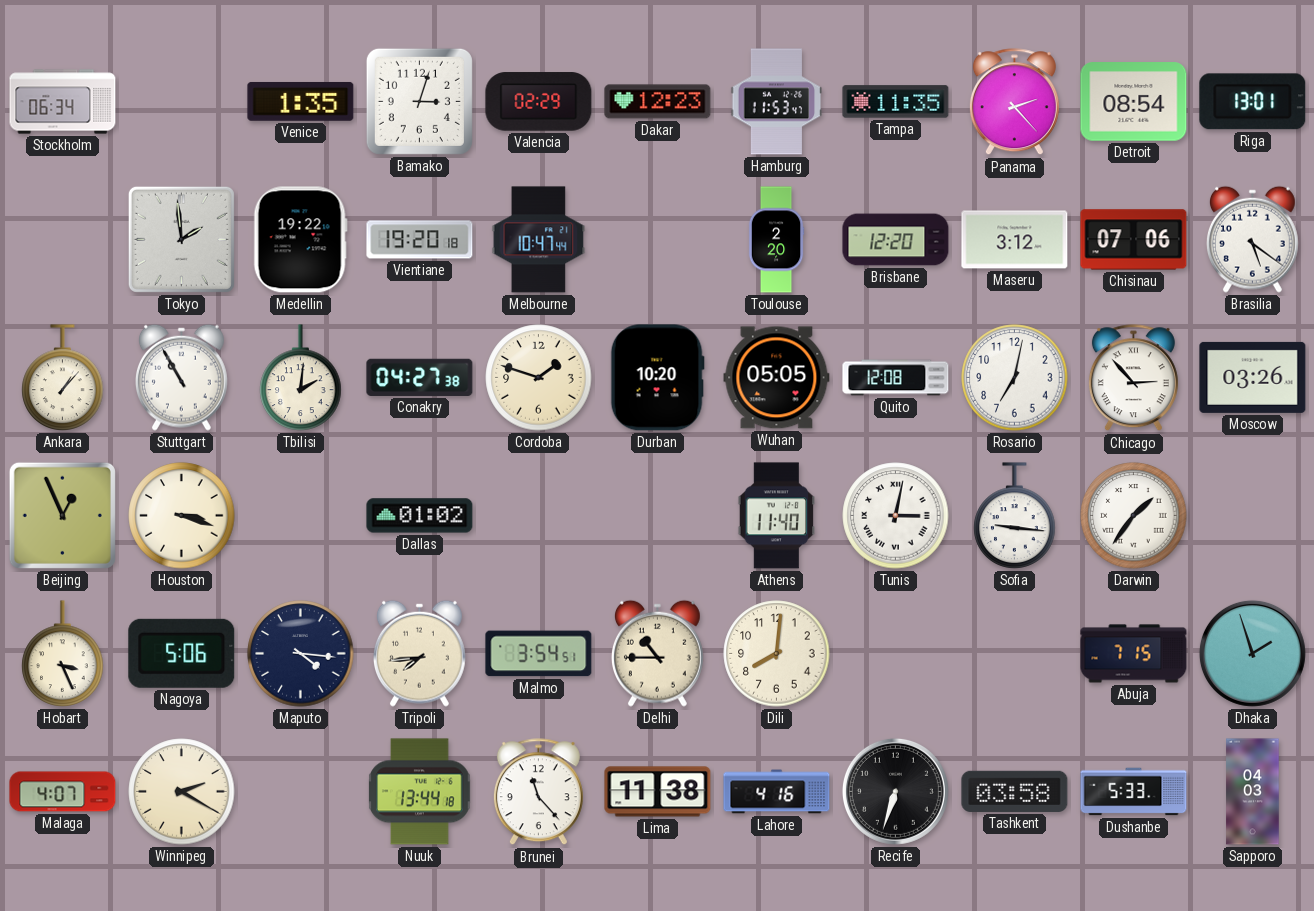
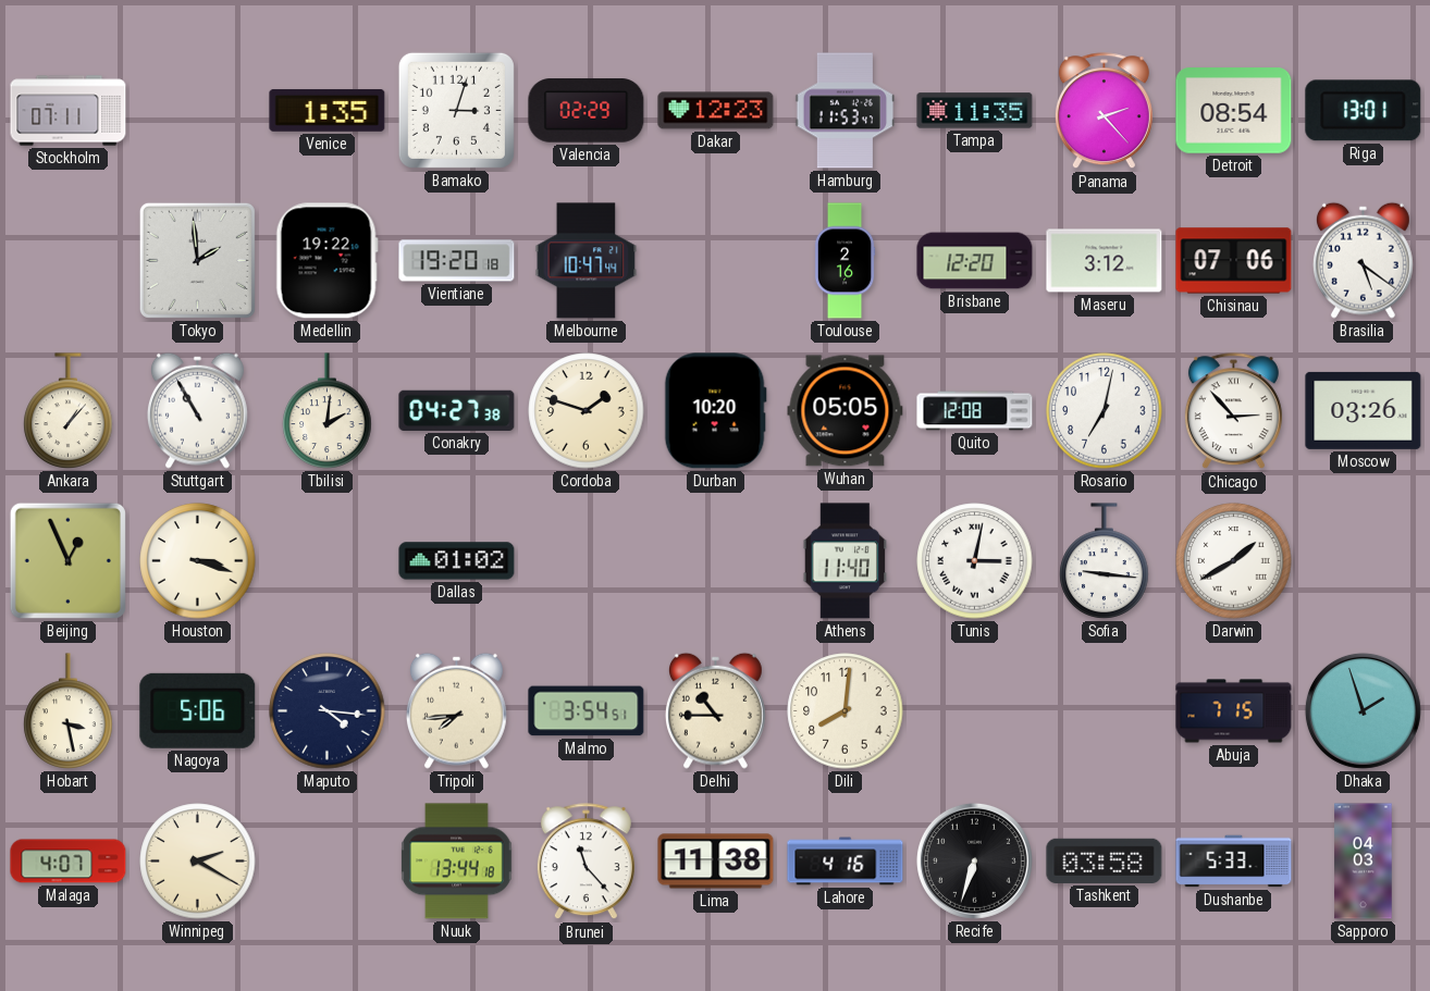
Stockholm: 06:34 -> 07:11
Toulouse: 2:20 -> 2:16
Darwin: 1:36 -> 1:40
Hobart: 3:26 -> 3:28
